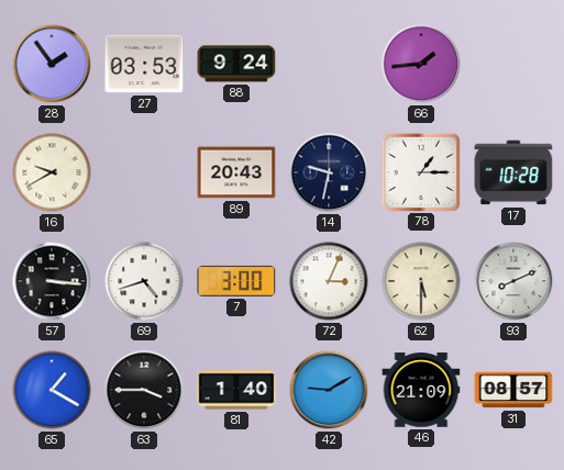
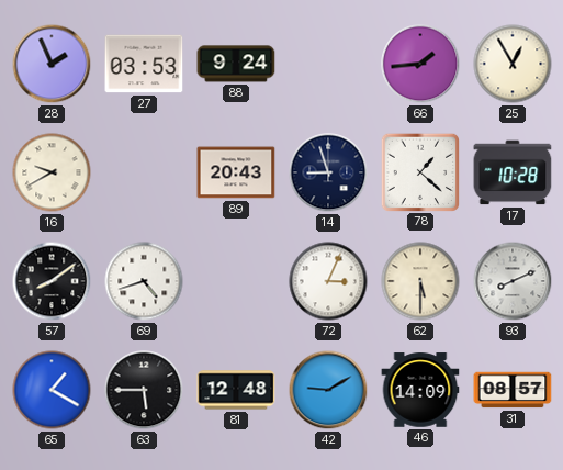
28: 1:54 -> 1:56
25: none -> 12:55
14: 9:32 -> 8:57
78: 1:15 -> 1:22
57: 3:16 -> 8:09
7: 3:00 -> none
63: 3:45 -> 5:45
81: 1:40 -> 12:48
46: 21:09 -> 14:09
